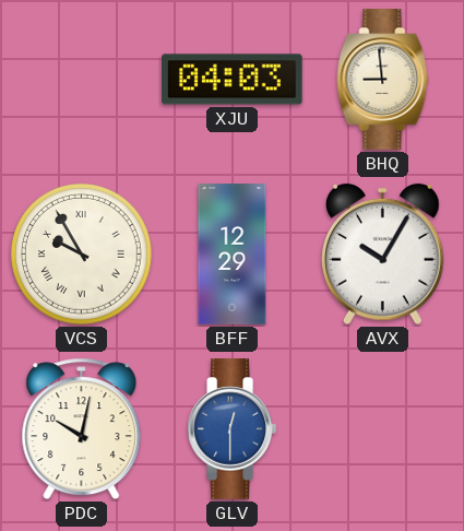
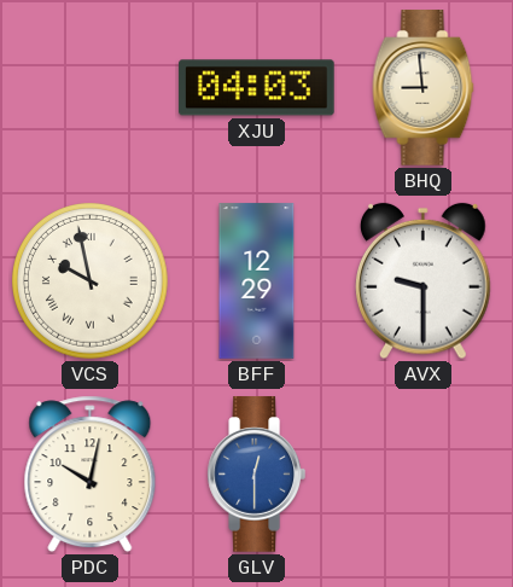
VCS: 9:55 -> 9:58
AVX: 10:05 -> 9:30
